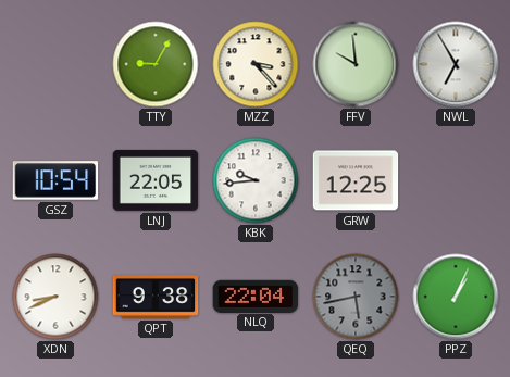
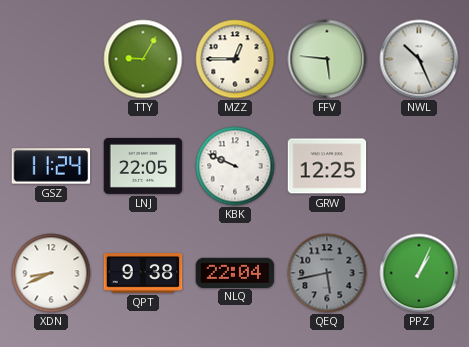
MZZ: 3:23 -> 12:45
FFV: 9:59 -> 5:46
NWL: 6:55 -> 10:26
GSZ: 10:54 -> 11:24
KBK: 9:44 -> 9:49
